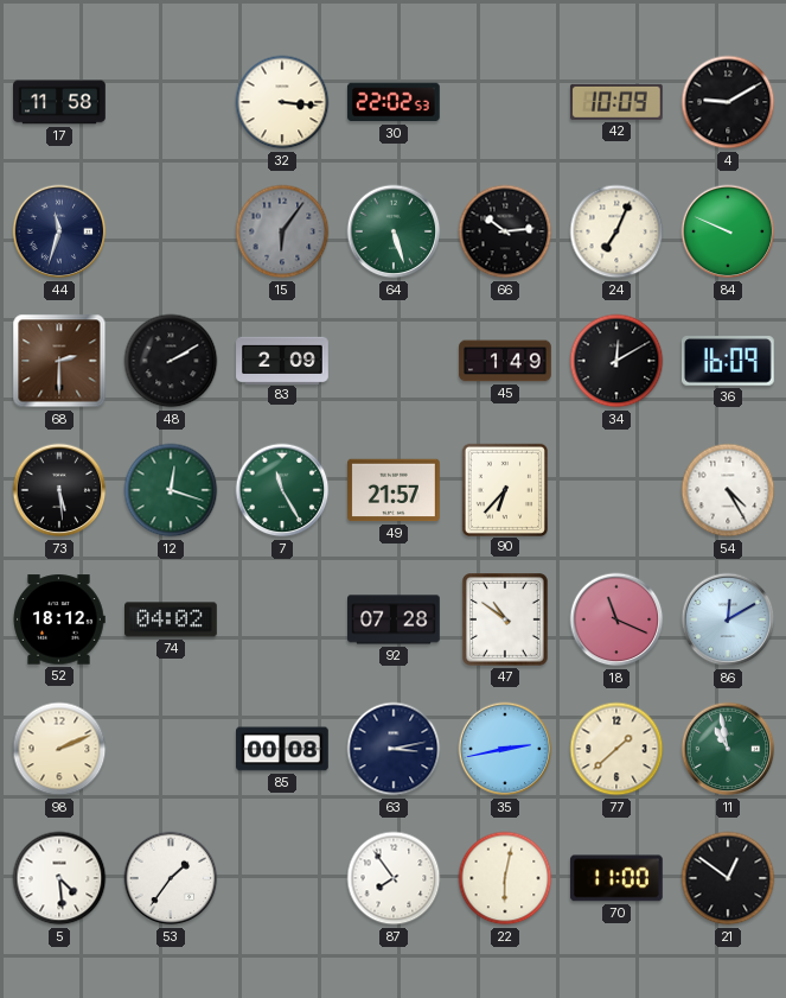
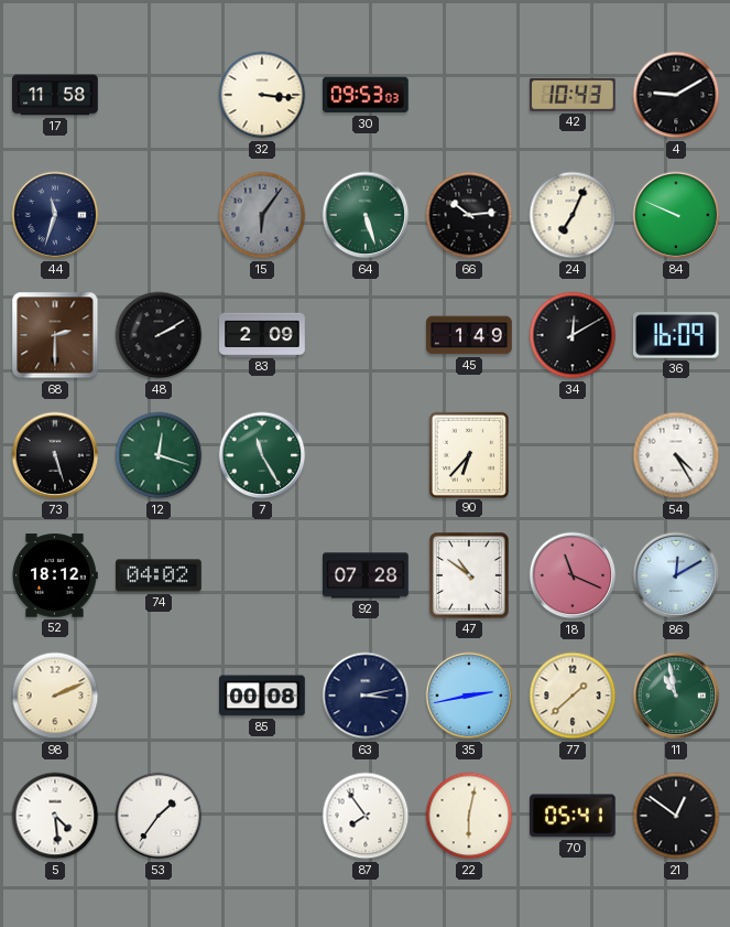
30: 22:02 -> 09:53
42: 10:09 -> 10:43
73: 5:29 -> 5:27
49: 21:57 -> none
70: 11:00 -> 05:41
